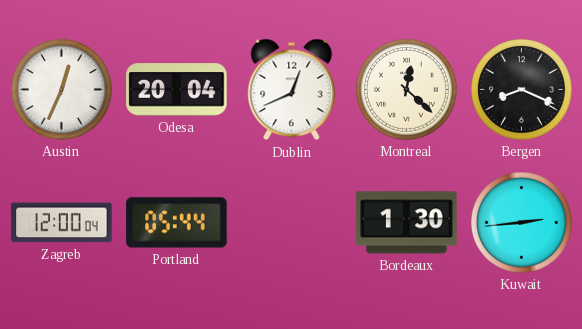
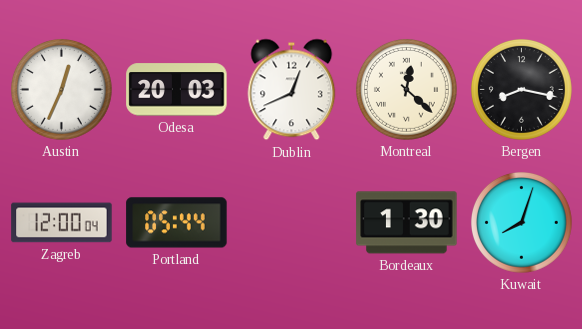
Odesa: 20:04 -> 20:03
Bergen: 8:19 -> 8:17
Kuwait: 2:44 -> 8:03
